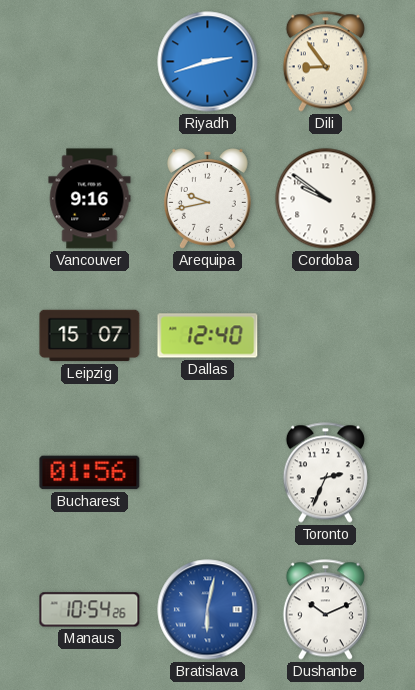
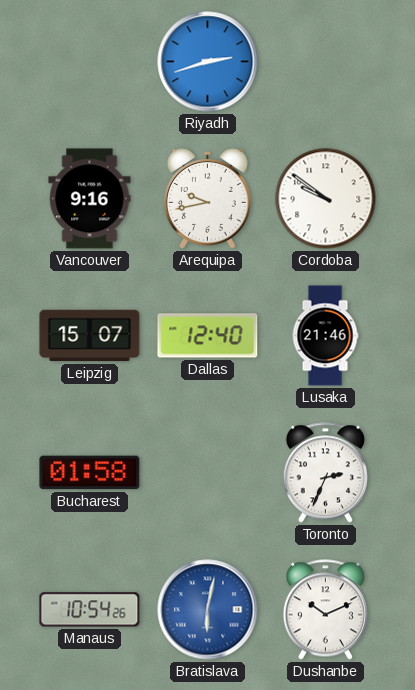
Dili: 8:54 -> none
Lusaka: none -> 21:46
Bucharest: 01:56 -> 01:58
